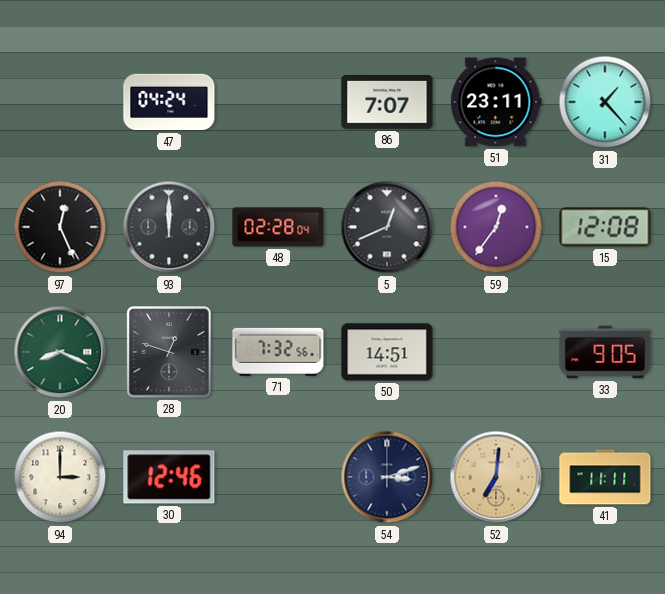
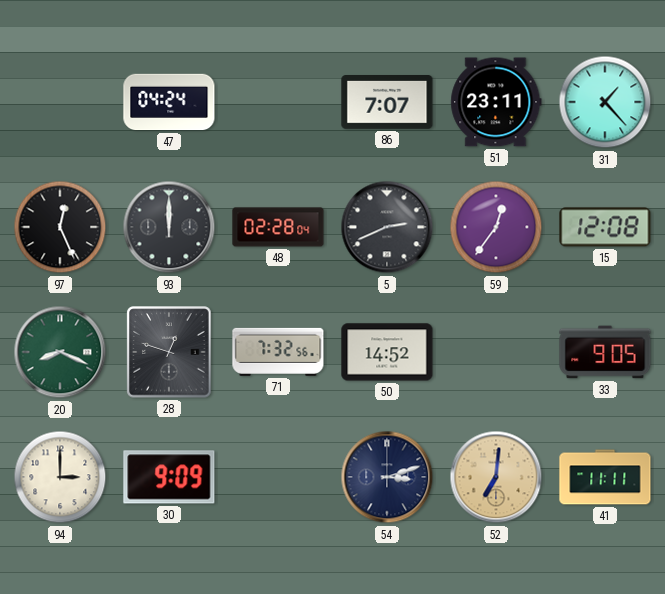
5: 12:41 -> 2:41
50: 14:51 -> 14:52
30: 12:46 -> 9:09
